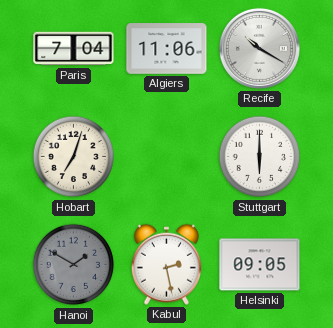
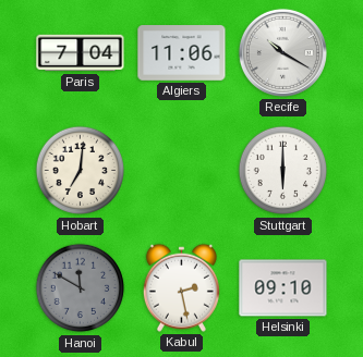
Hobart: 7:03 -> 7:01
Hanoi: 1:50 -> 11:50
Helsinki: 09:05 -> 09:10
